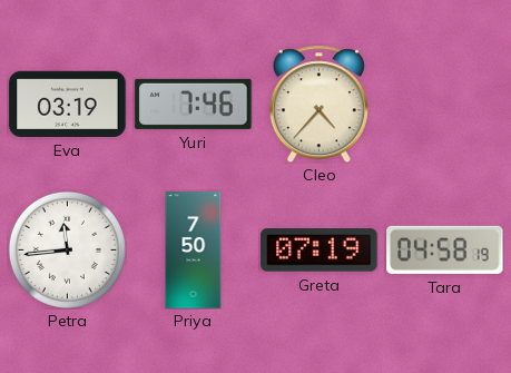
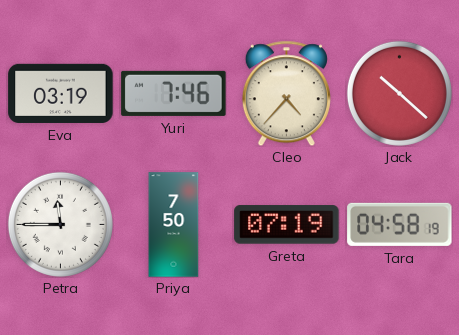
Jack: none -> 10:22
Petra: 11:44 -> 11:45
